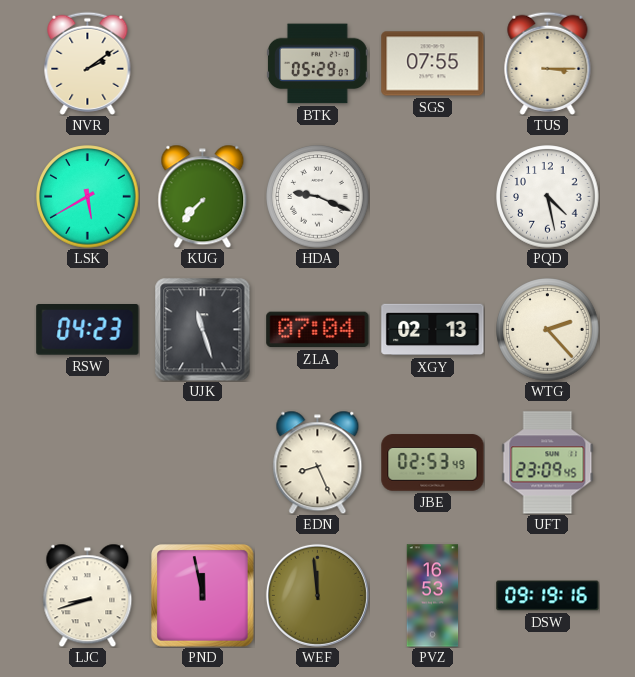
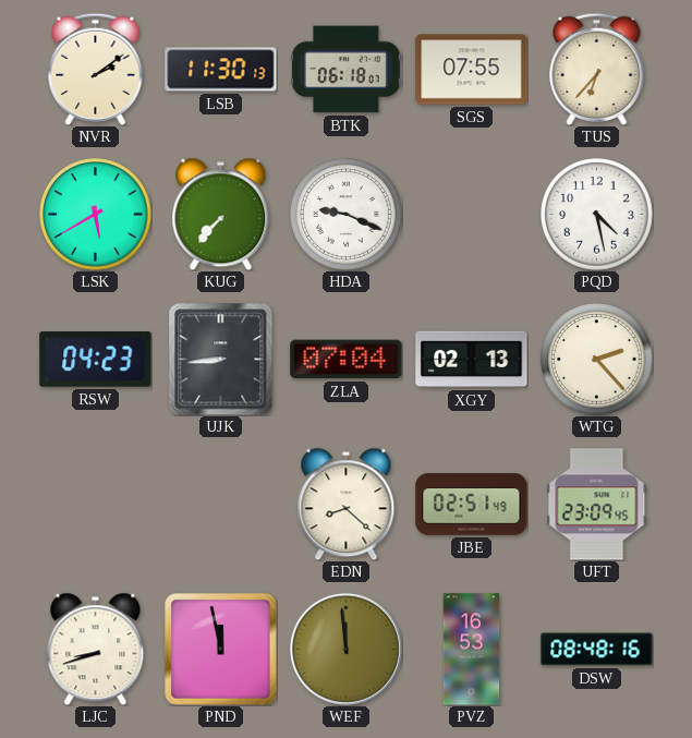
LSB: none -> 11:30
BTK: 05:29 -> 06:18
TUS: 3:15 -> 6:37
UJK: 11:27 -> 8:44
EDN: 8:26 -> 8:22
JBE: 02:53 -> 02:51
DSW: 09:19 -> 08:48
